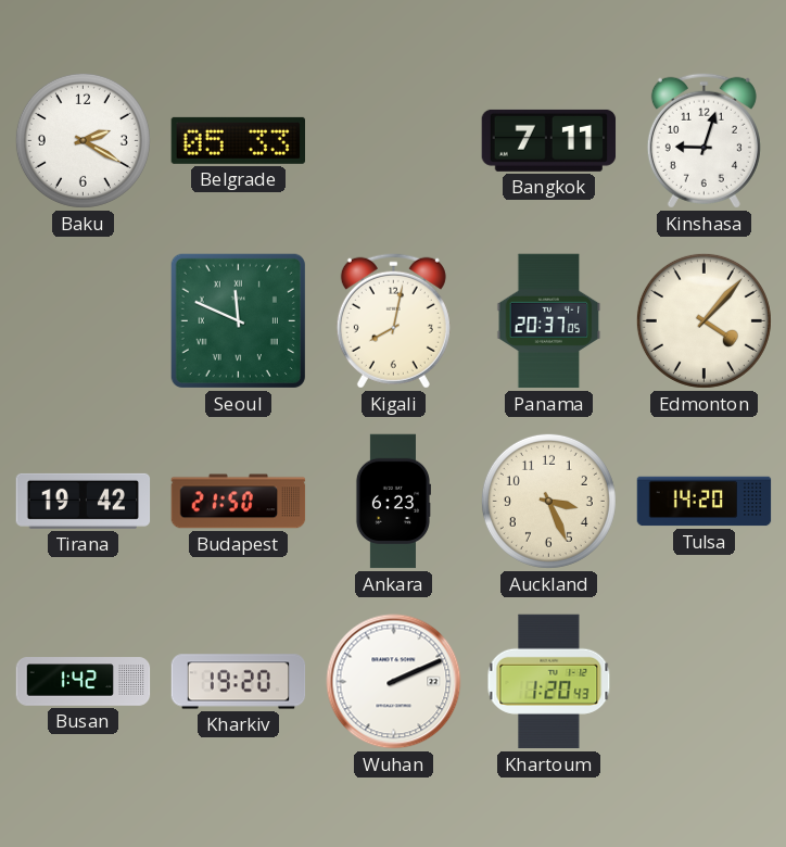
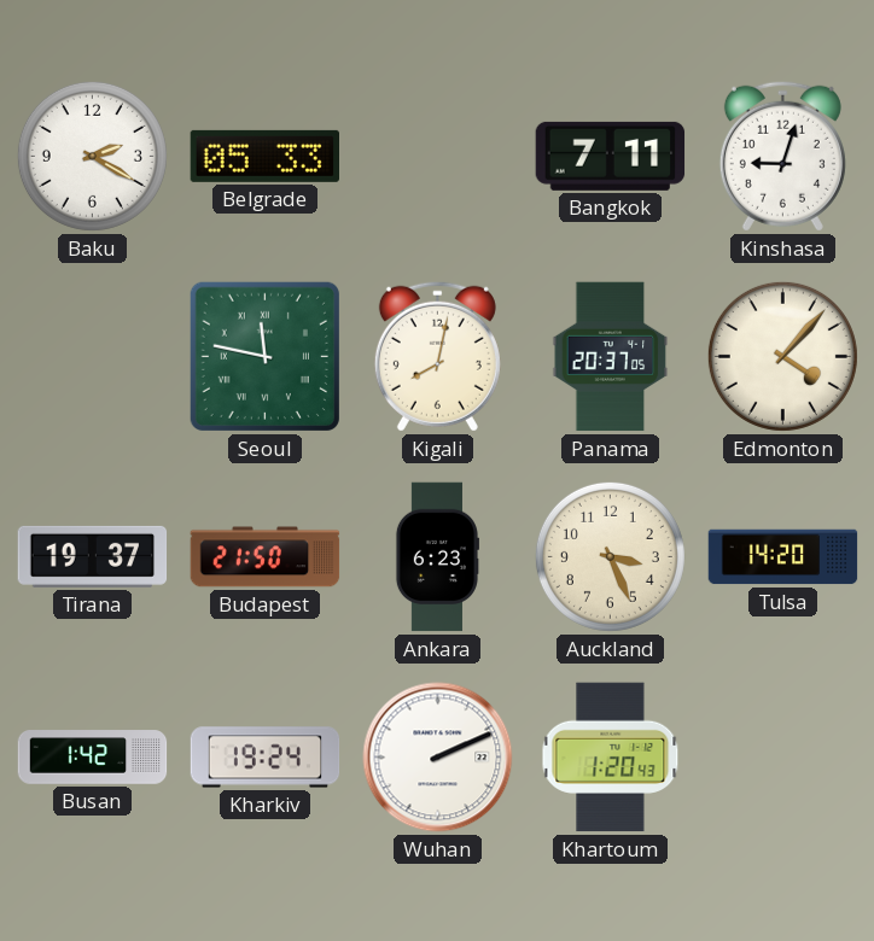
Seoul: 11:49 -> 11:47
Tirana: 19:42 -> 19:37
Kharkiv: 19:20 -> 19:24
